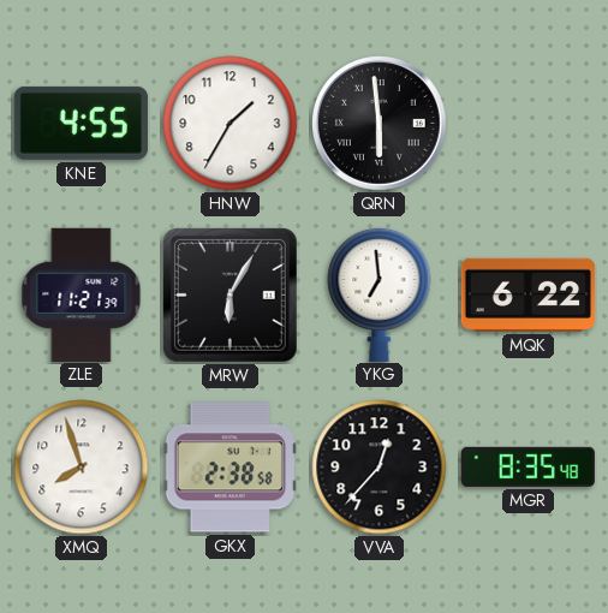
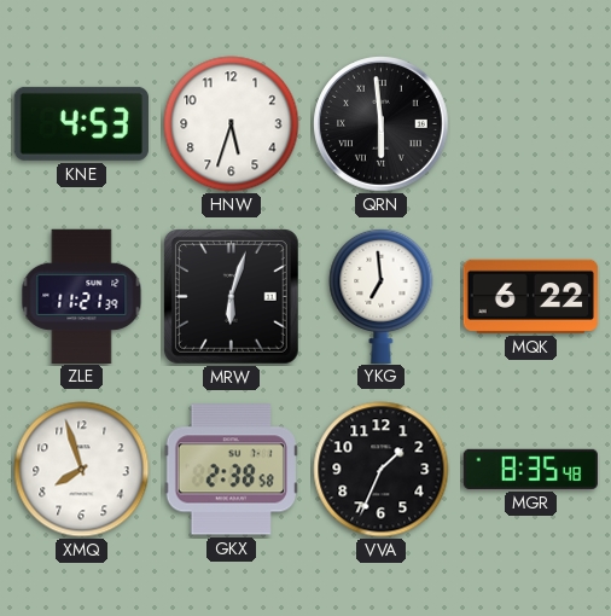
KNE: 4:55 -> 4:53
HNW: 1:35 -> 5:33
MRW: 6:05 -> 6:03
VVA: 12:37 -> 1:34
